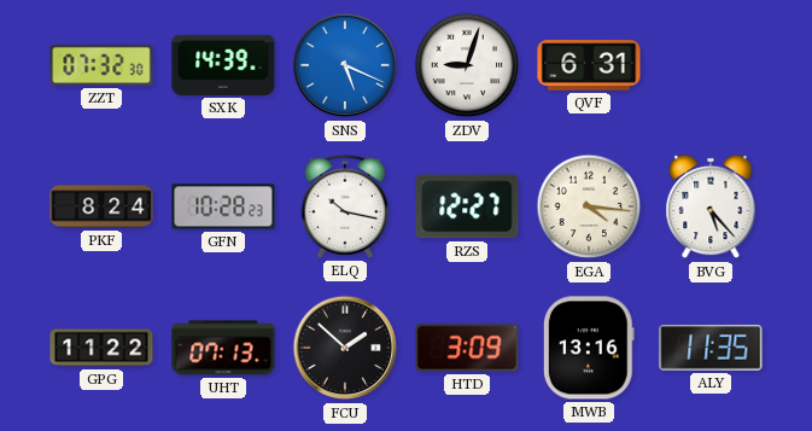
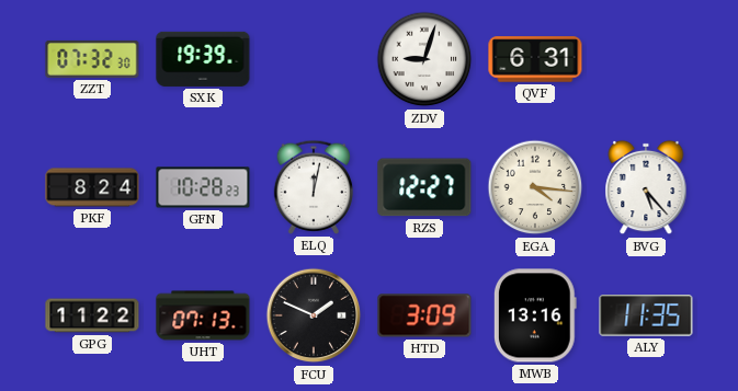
SXK: 14:39 -> 19:39
SNS: 5:19 -> none
ELQ: 10:17 -> 12:02
FCU: 1:52 -> 1:49
